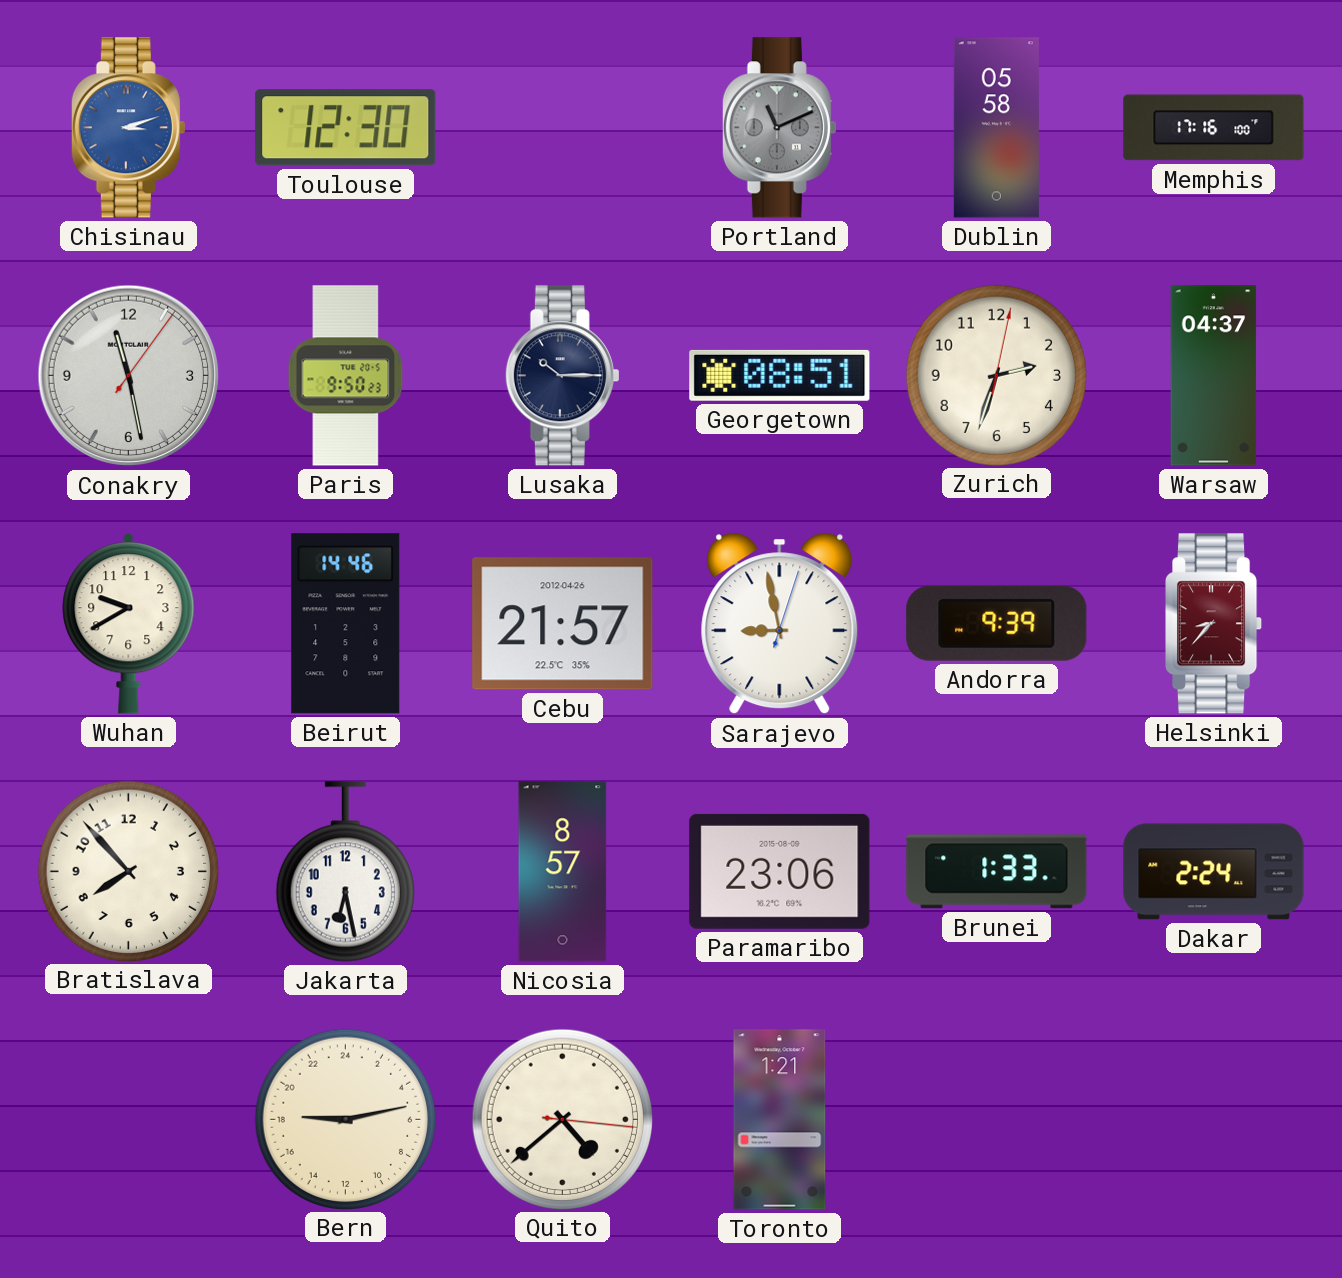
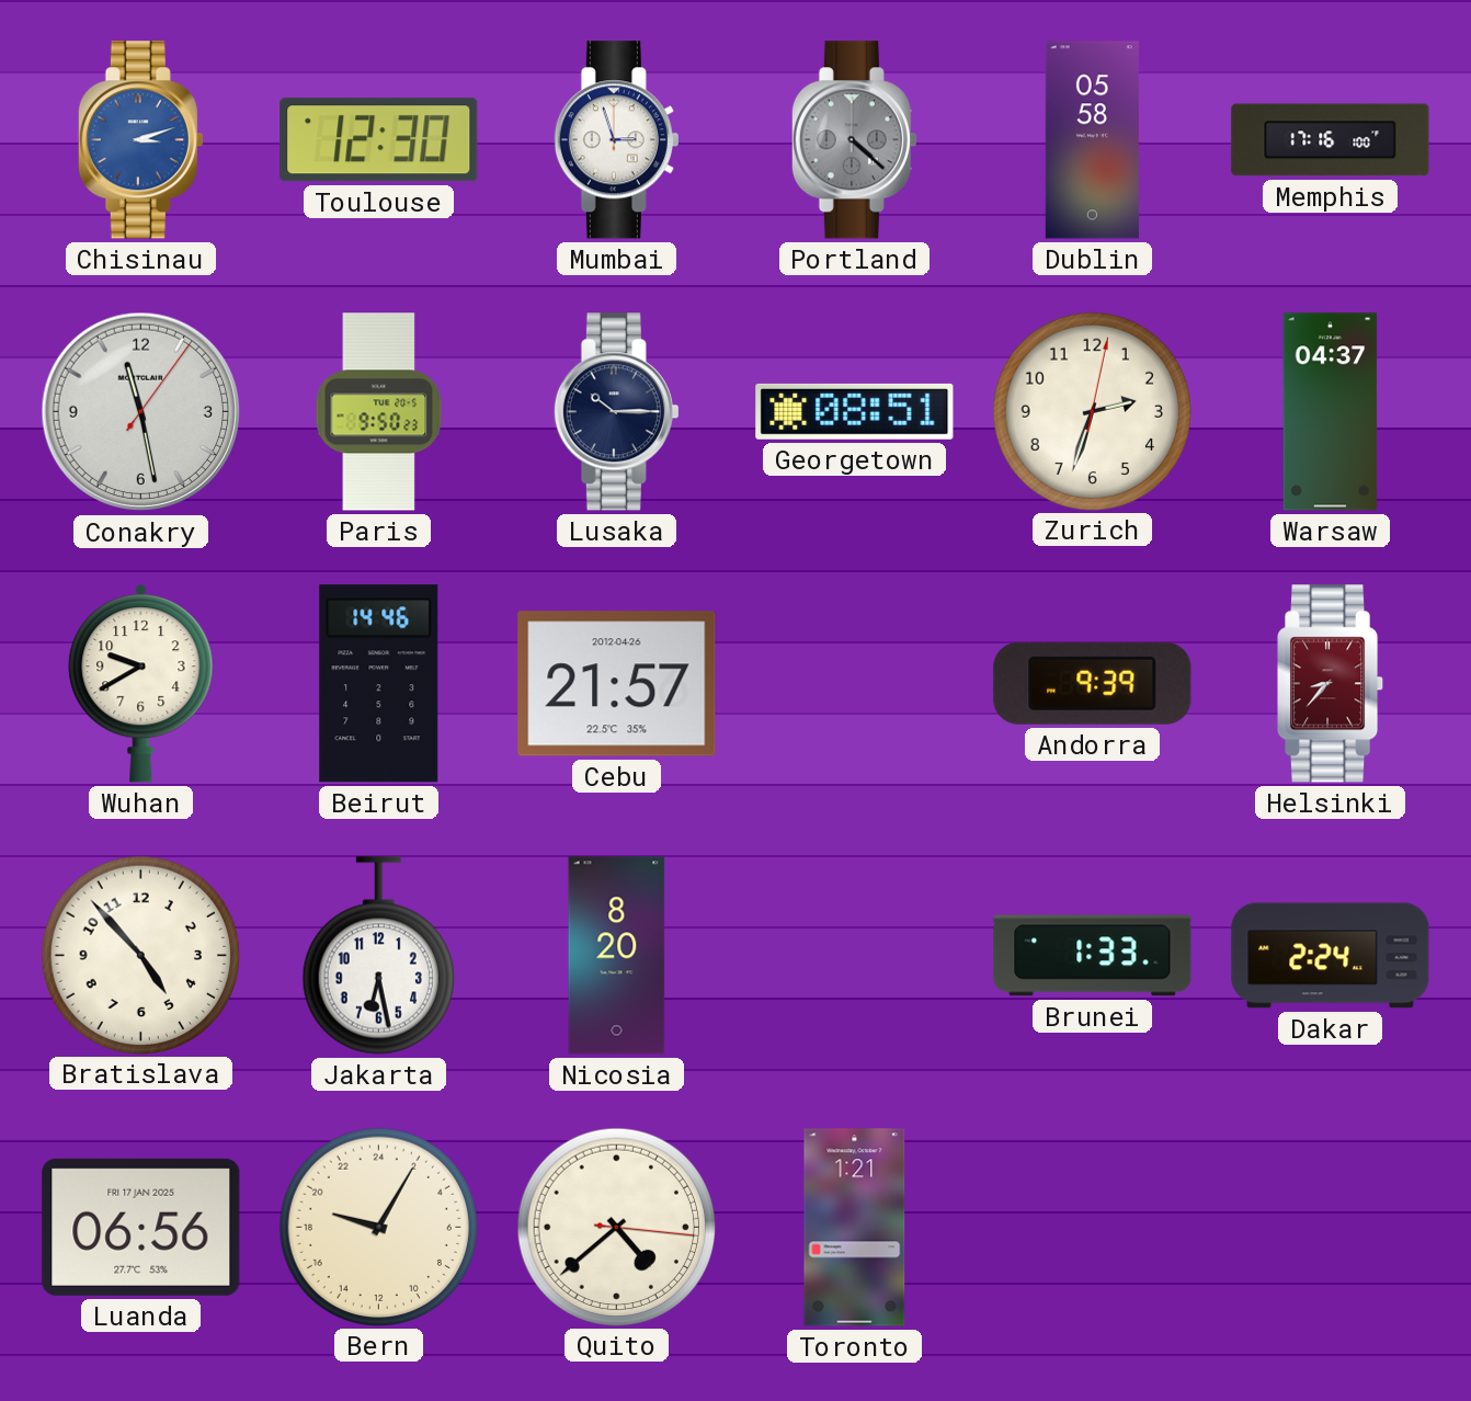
Mumbai: none -> 2:57
Portland: 11:11 -> 4:22
Sarajevo: 8:58 -> none
Bratislava: 7:53 -> 4:53
Nicosia: 8:57 -> 8:20
Paramaribo: 23:06 -> none
Luanda: none -> 06:56
Bern: 18:13 -> 19:05
